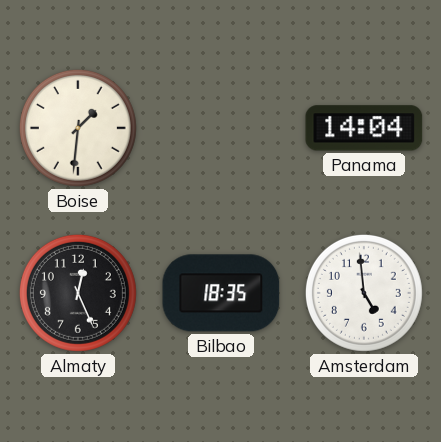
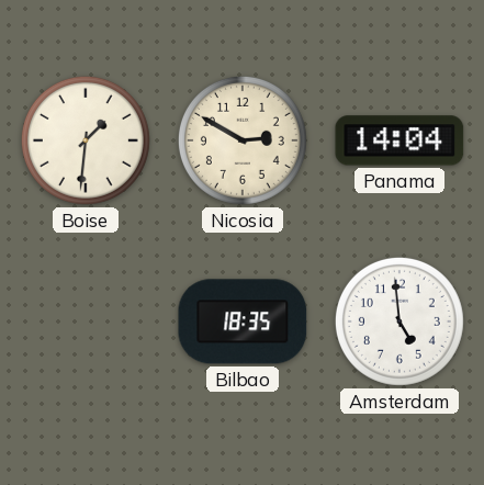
Nicosia: none -> 2:50
Almaty: 12:26 -> none
